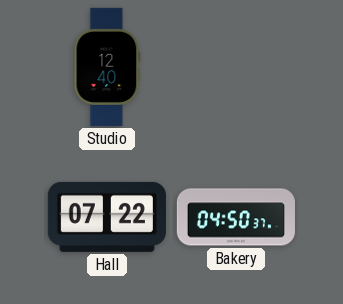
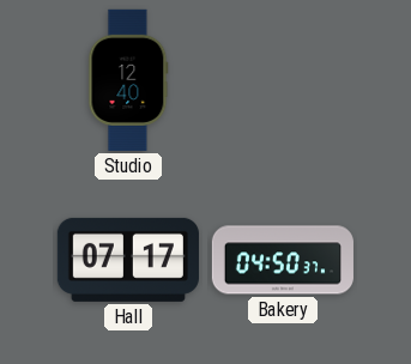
Hall: 07:22 -> 07:17
